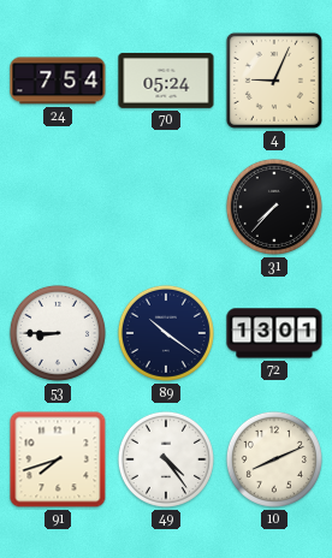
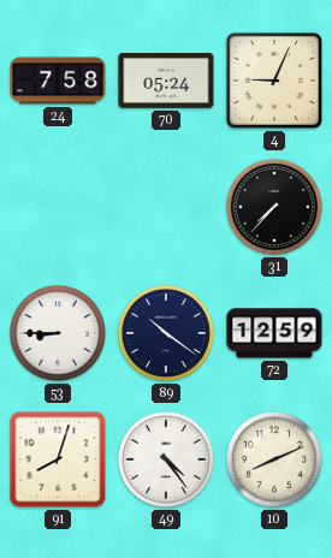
24: 7:54 -> 7:58
72: 13:01 -> 12:59
91: 7:42 -> 8:03
